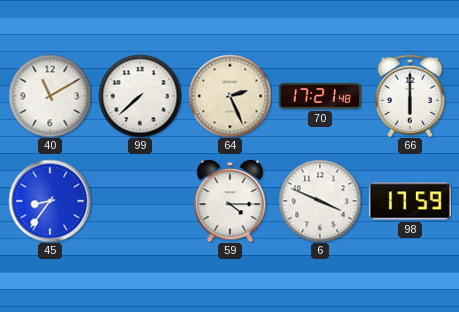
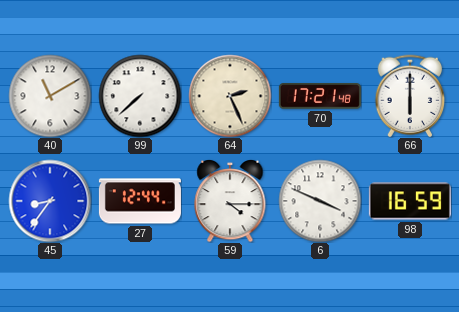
27: none -> 12:44
98: 17:59 -> 16:59
